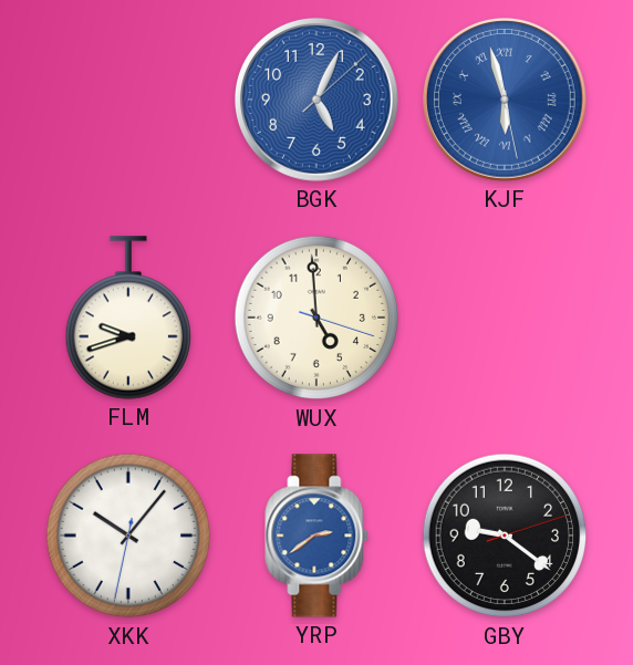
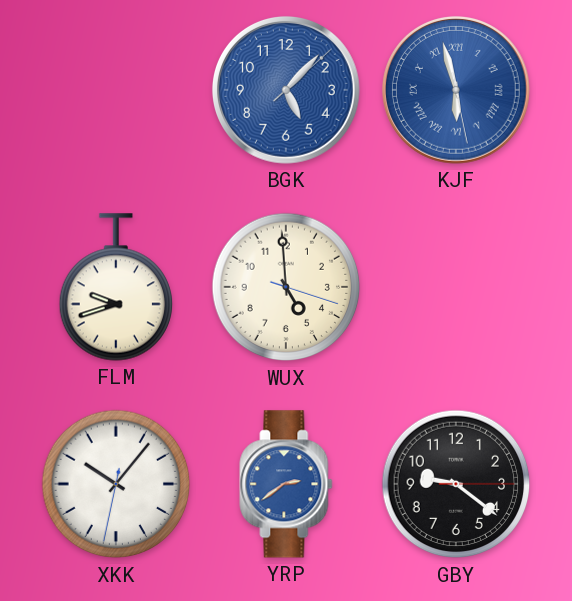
BGK: 5:04 -> 5:07
GBY: 9:21:12 -> 9:21:15
